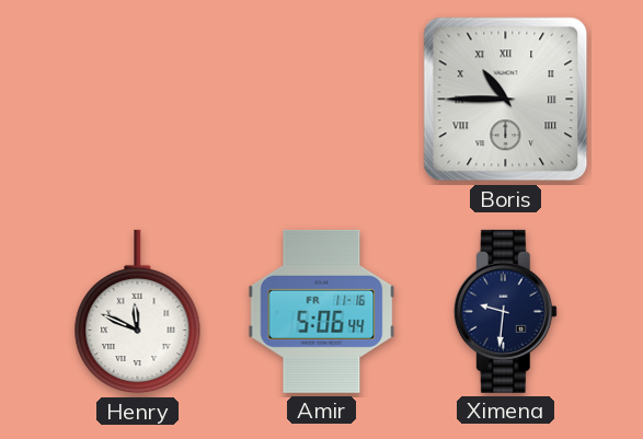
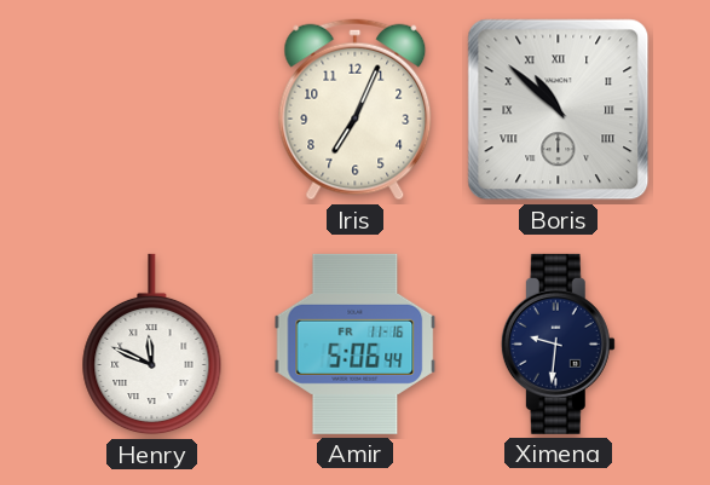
Iris: none -> 7:04
Boris: 10:45 -> 10:52
